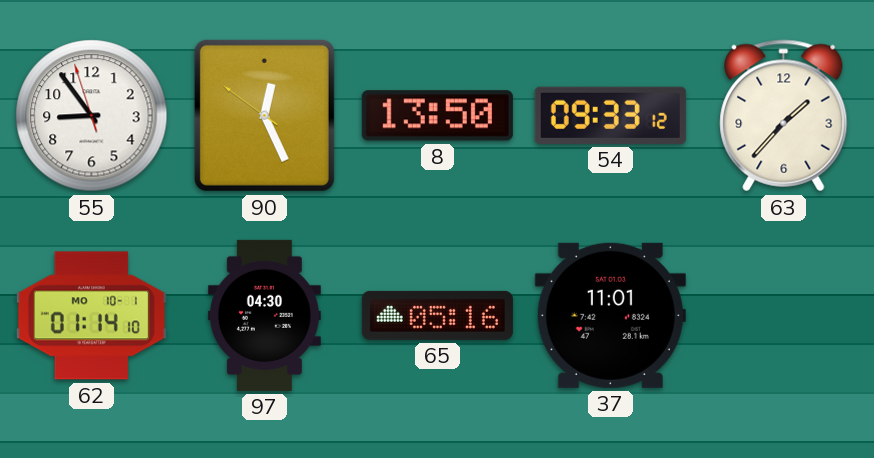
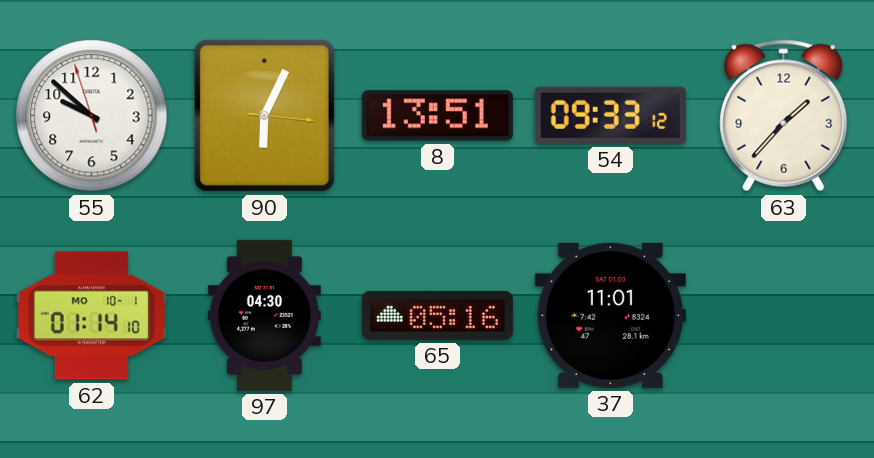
55: 8:53 -> 9:51
90: 12:25 -> 6:04
8: 13:50 -> 13:51
